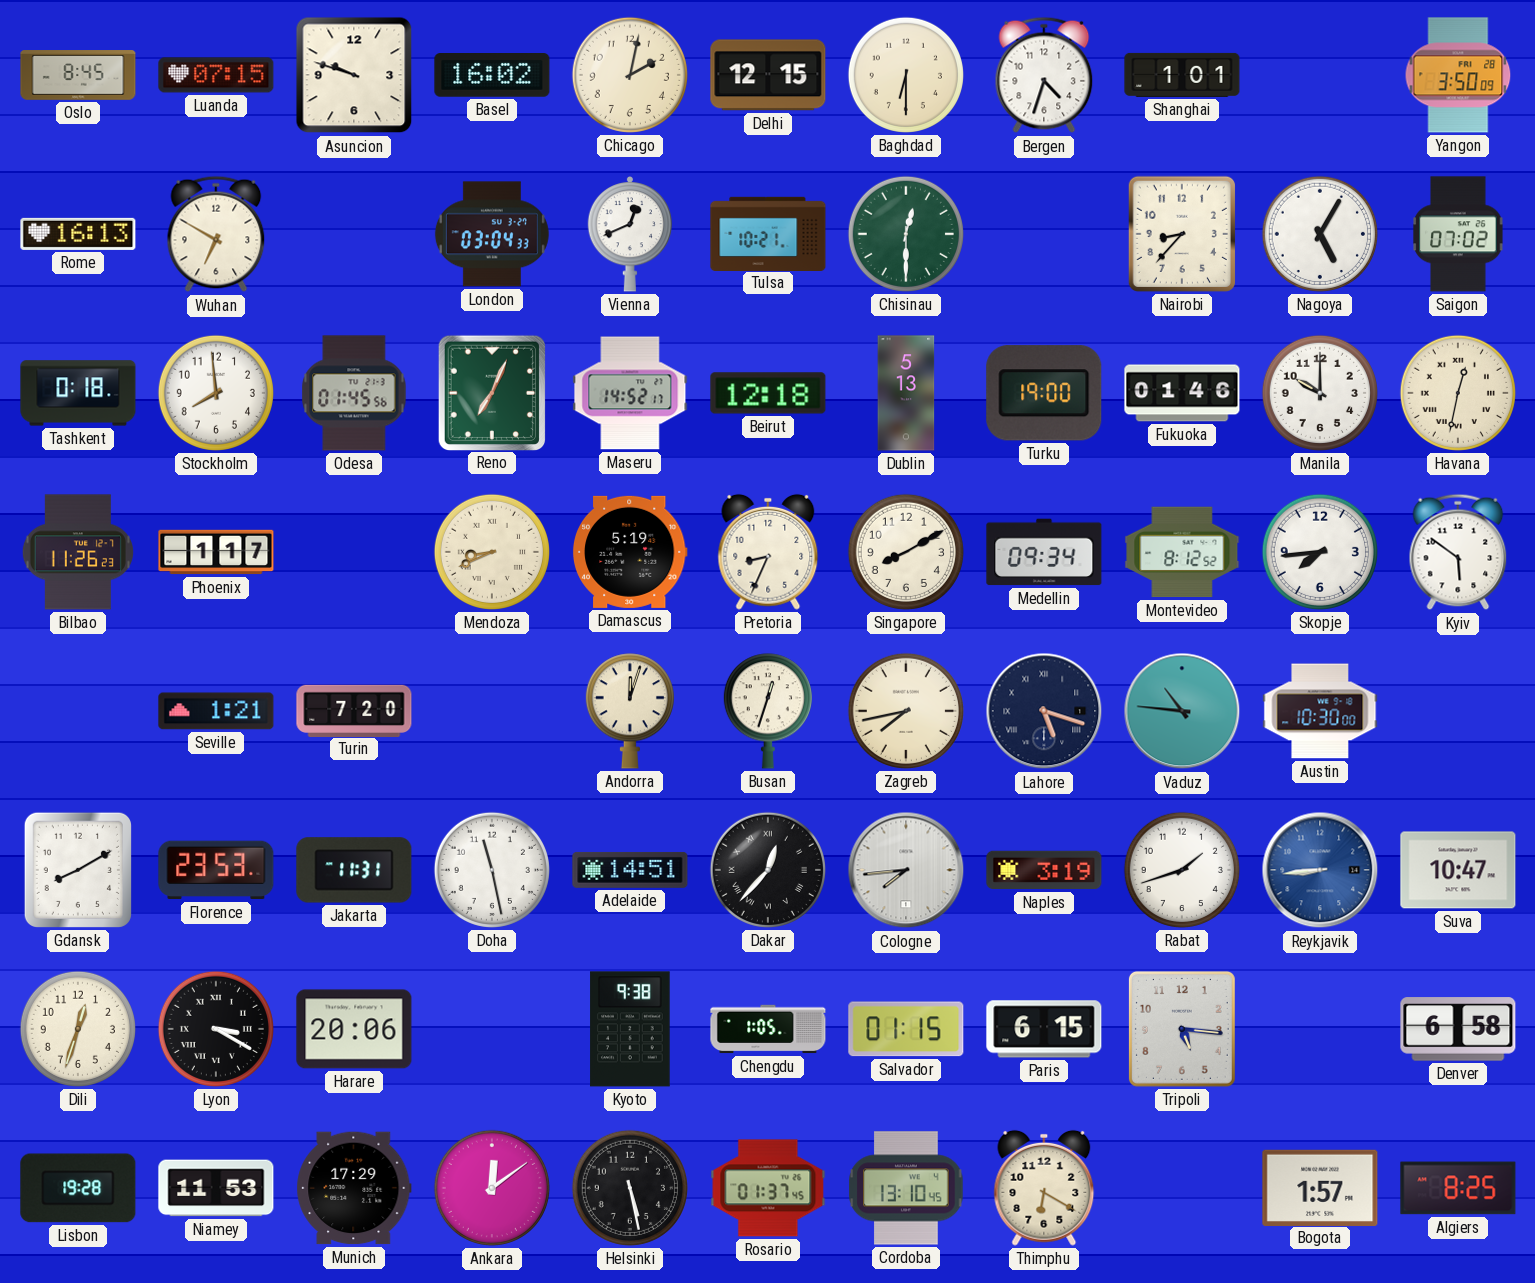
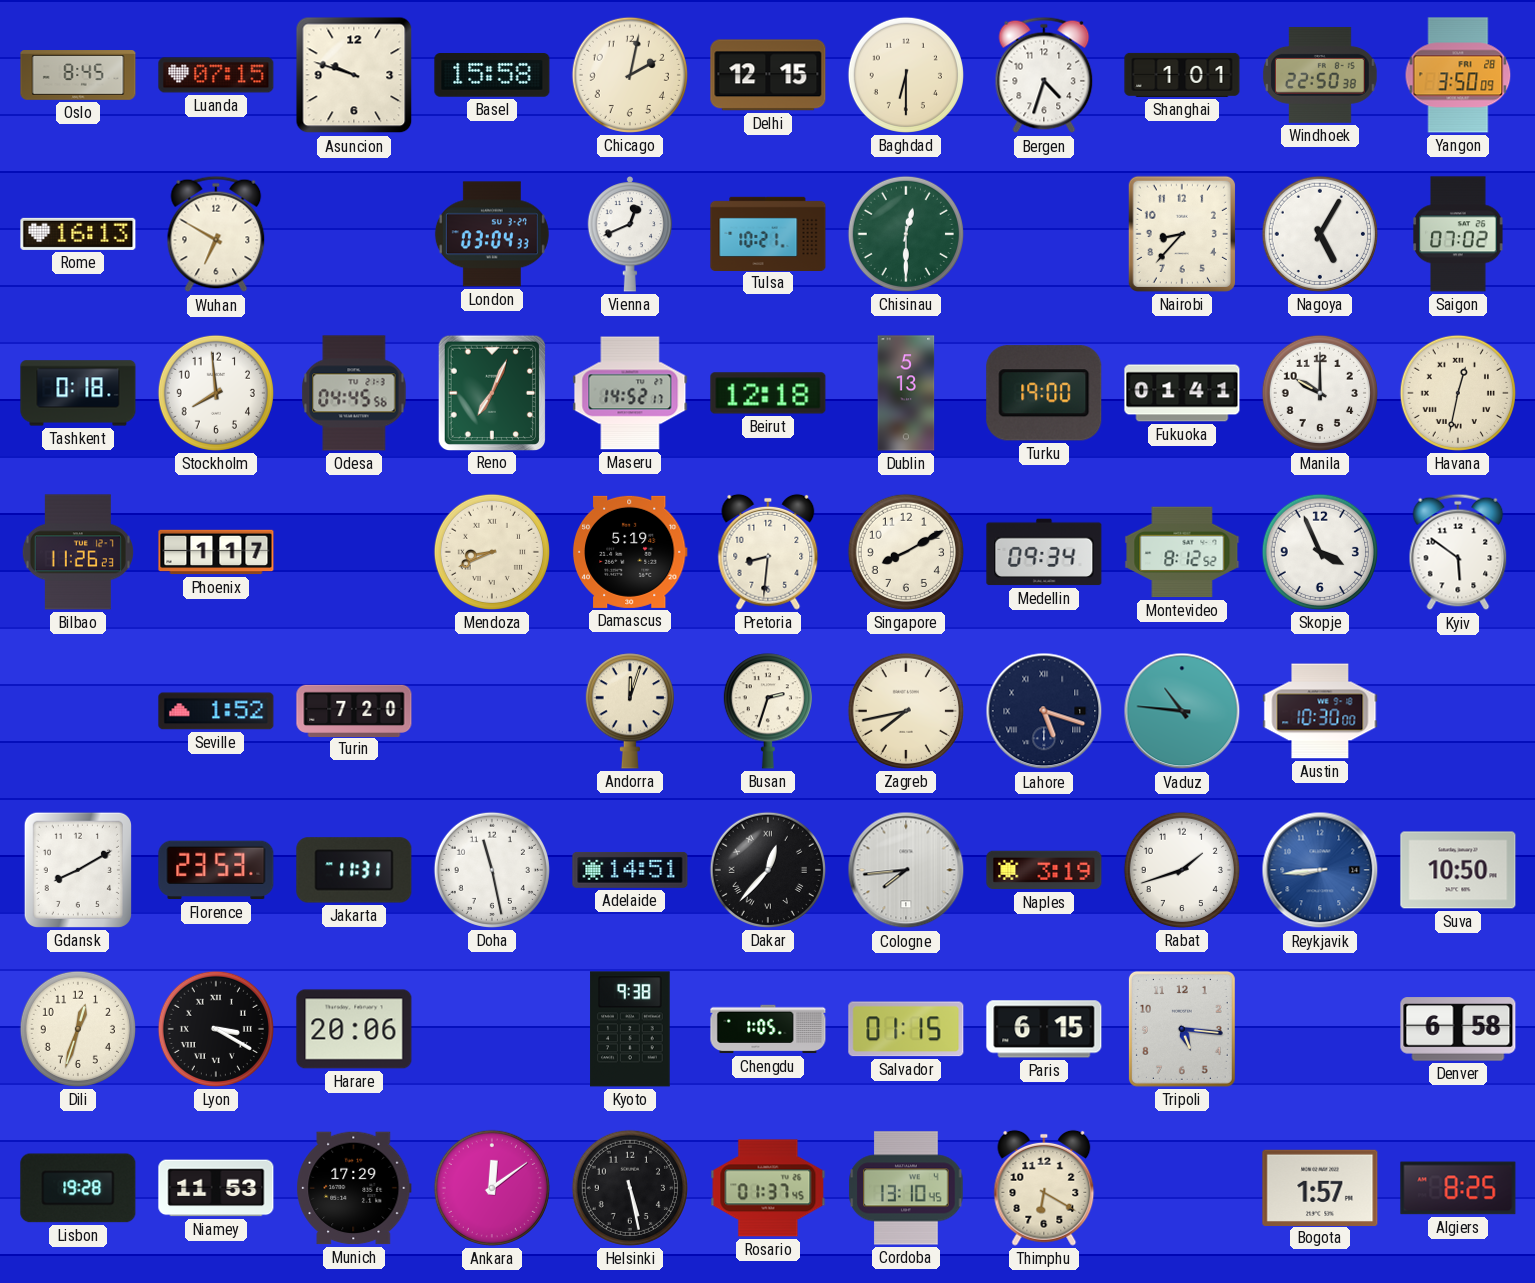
Basel: 16:02 -> 15:58
Windhoek: none -> 22:50
Odesa: 01:45 -> 04:45
Fukuoka: 01:46 -> 01:41
Pretoria: 8:34 -> 8:31
Skopje: 7:44 -> 3:56
Seville: 1:21 -> 1:52
Busan: 12:33 -> 2:33
Suva: 10:47 -> 10:50
